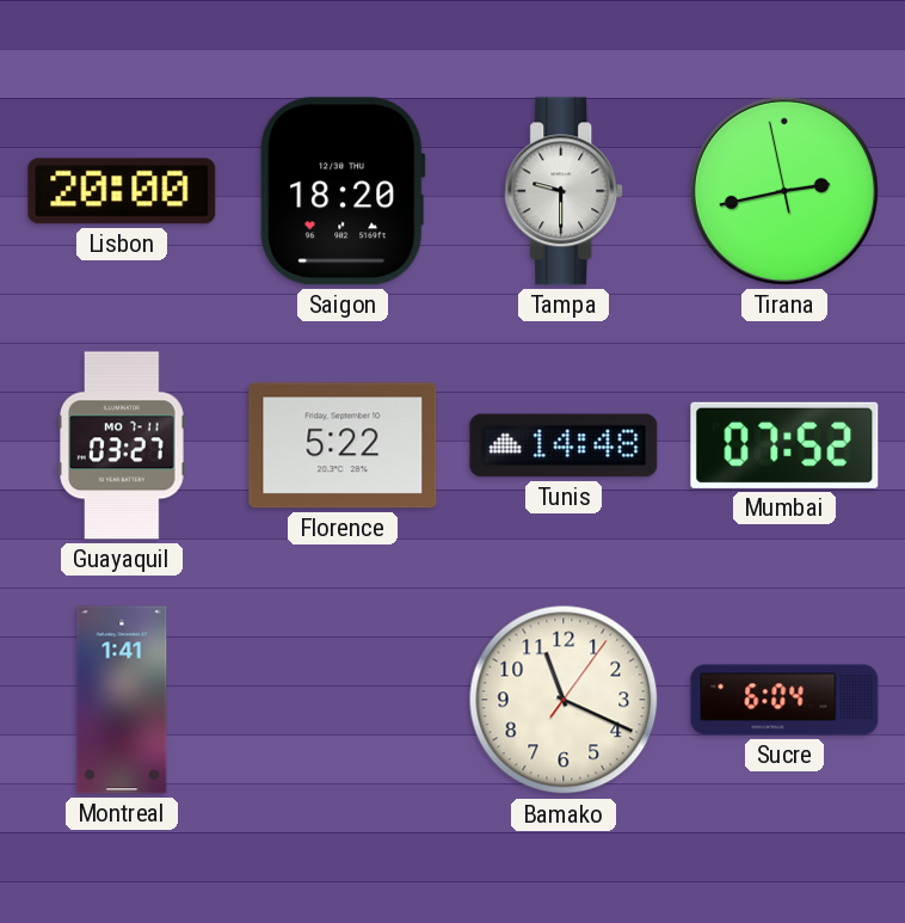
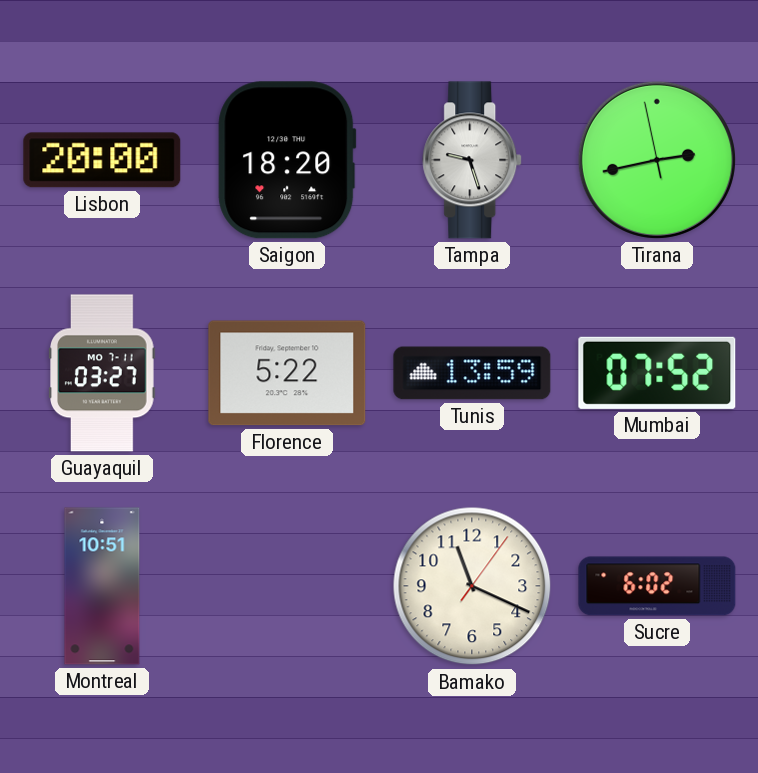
Tampa: 9:30 -> 9:27
Tunis: 14:48 -> 13:59
Montreal: 1:41 -> 10:51
Sucre: 6:04 -> 6:02
